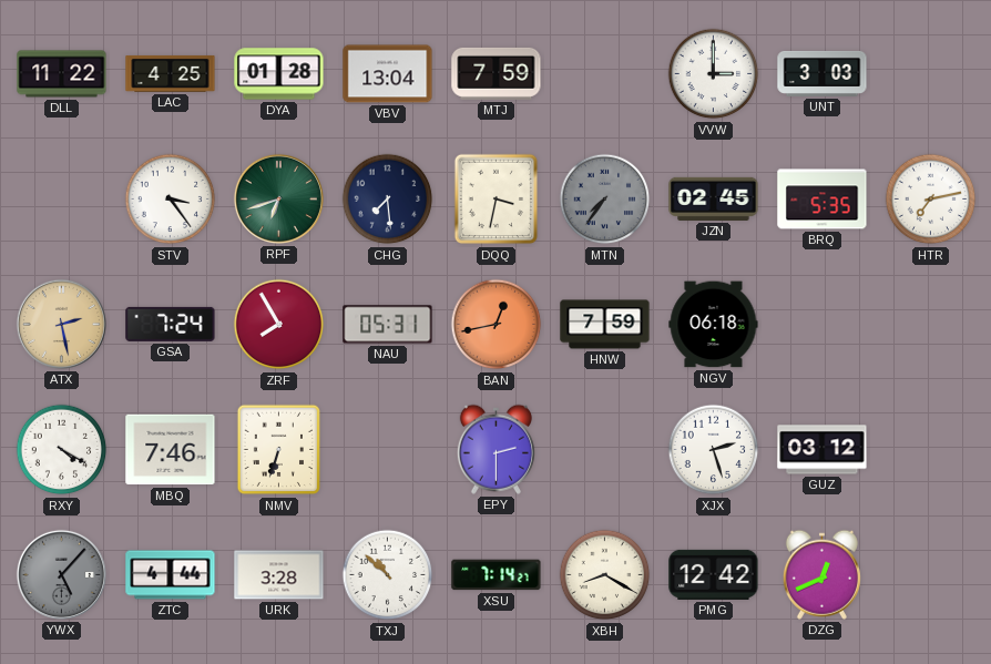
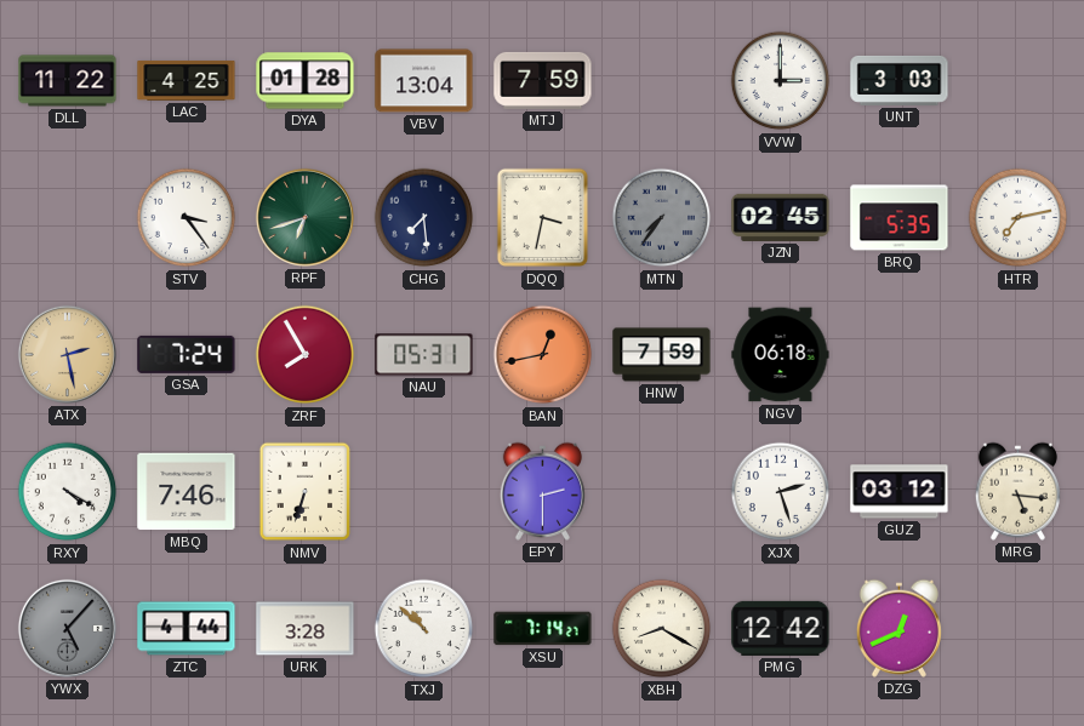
MRG: none -> 5:16
